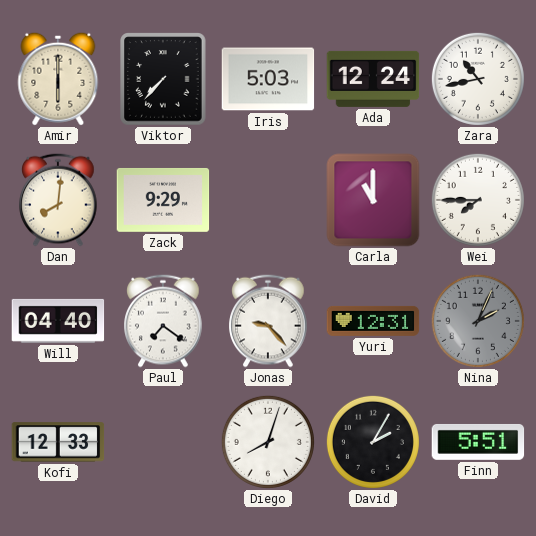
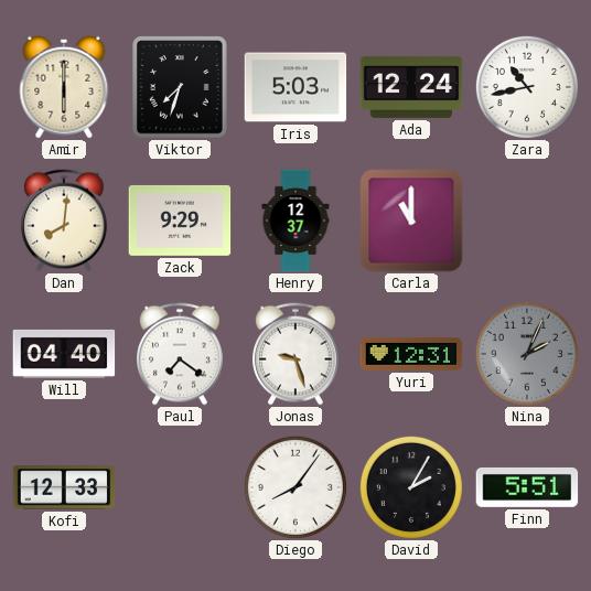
Viktor: 7:37 -> 7:33
Henry: none -> 12:37
Wei: 7:45 -> none
Jonas: 9:23 -> 9:27
Diego: 8:03 -> 8:06
